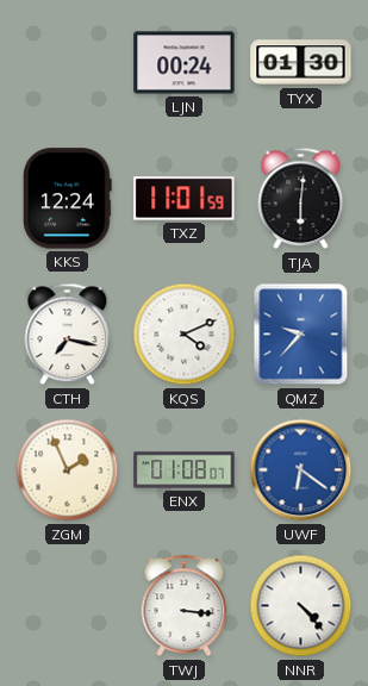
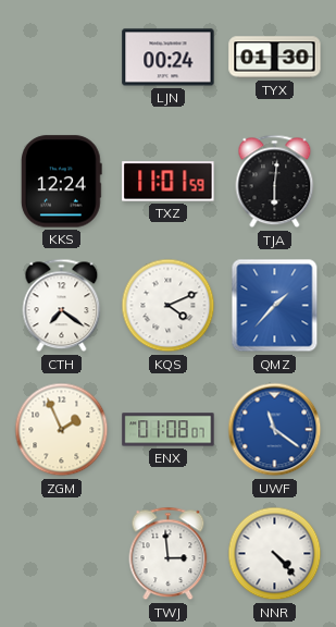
CTH: 7:17 -> 7:21
QMZ: 9:37 -> 1:37
UWF: 6:21 -> 11:21
TWJ: 3:16 -> 2:59
